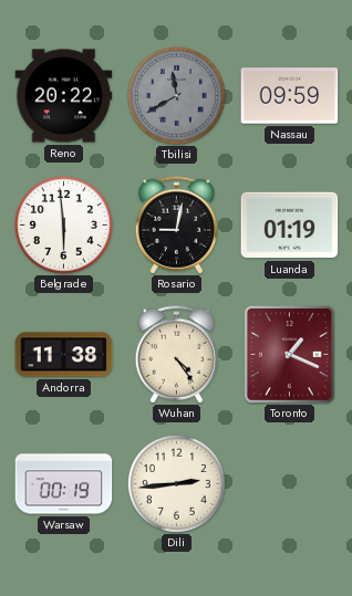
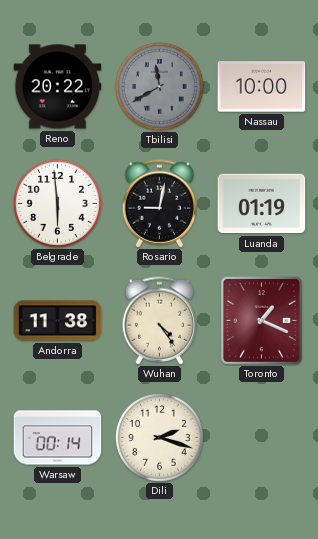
Nassau: 09:59 -> 10:00
Warsaw: 00:19 -> 00:14
Dili: 2:44 -> 2:18
